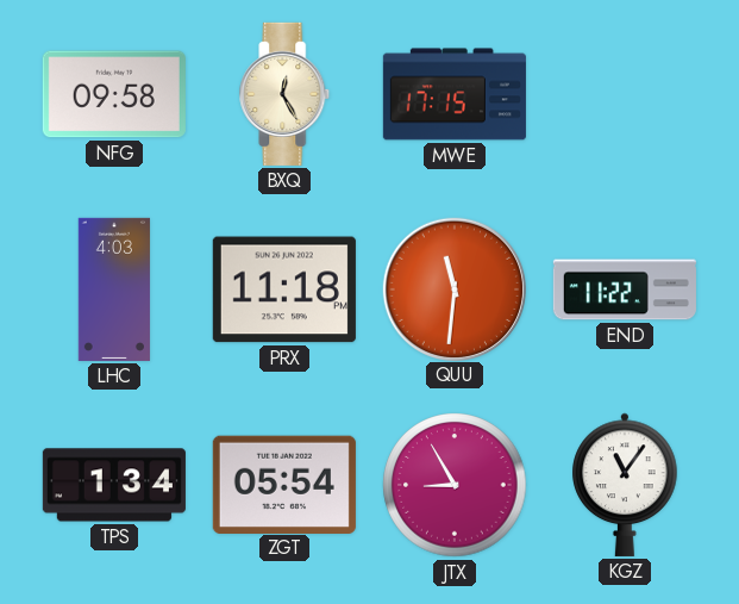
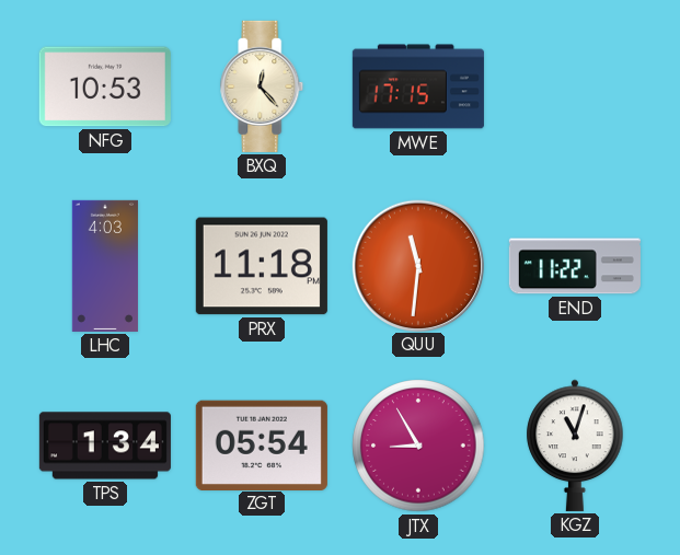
NFG: 09:58 -> 10:53
BXQ: 12:25 -> 12:23
KGZ: 11:06 -> 11:03
